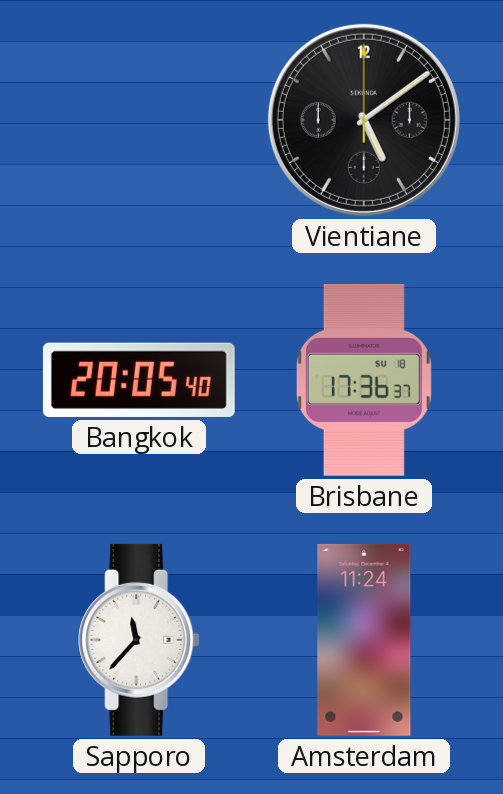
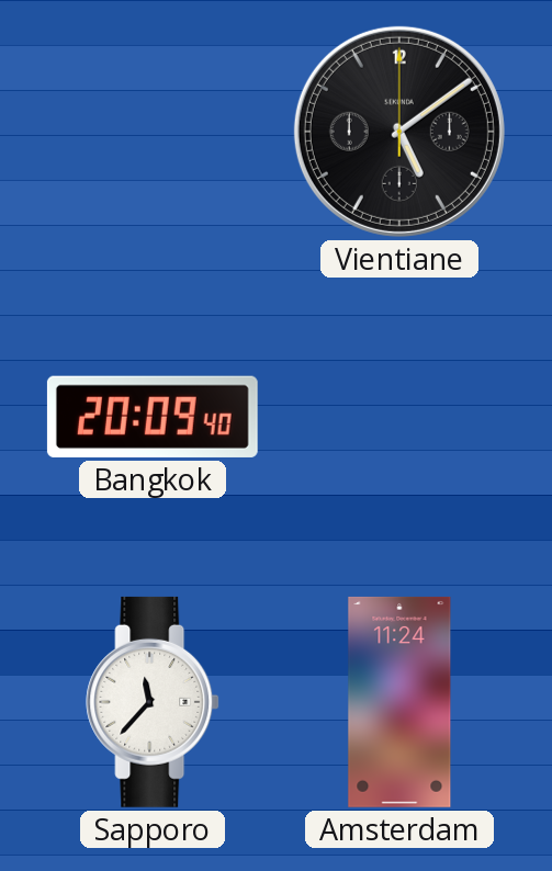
Bangkok: 20:05 -> 20:09
Brisbane: 17:36 -> none
